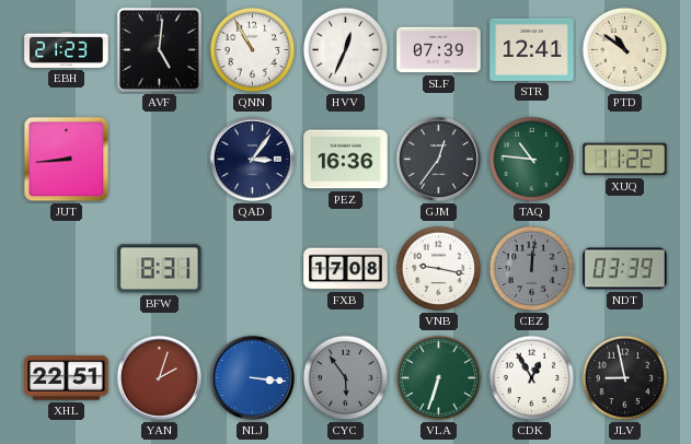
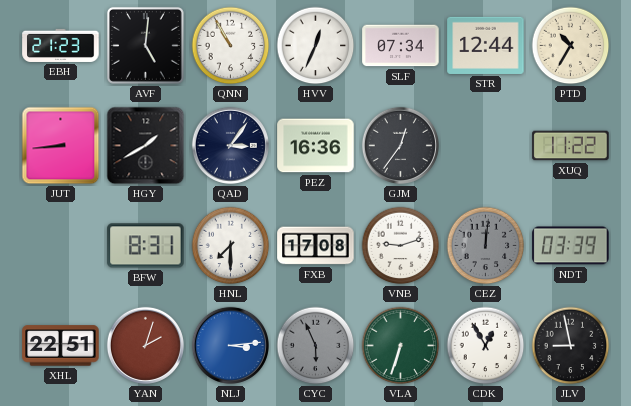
SLF: 07:39 -> 07:34
STR: 12:41 -> 12:44
PTD: 10:51 -> 10:35
HGY: none -> 1:40
TAQ: 10:46 -> none
HNL: none -> 7:30
VNB: 9:17 -> 9:12
NLJ: 3:16 -> 3:14
CYC: 5:54 -> 5:56
